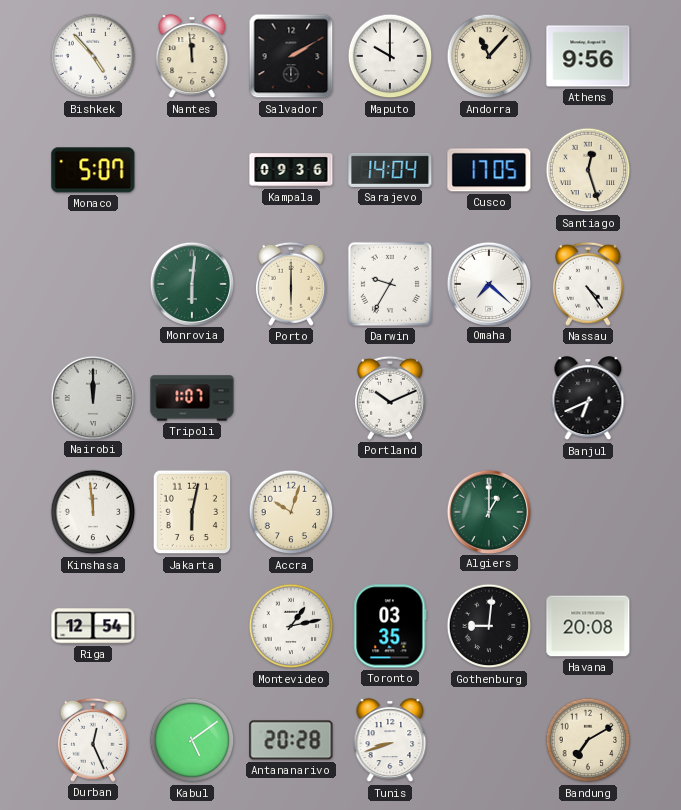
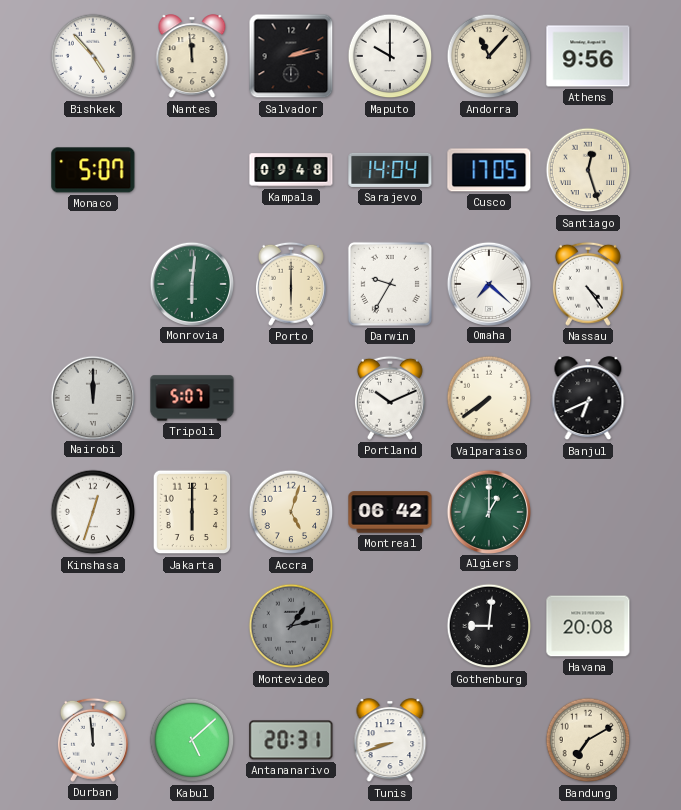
Salvador: 2:10 -> 2:13
Kampala: 09:36 -> 09:48
Tripoli: 1:07 -> 5:07
Valparaiso: none -> 7:39
Kinshasa: 11:59 -> 12:33
Jakarta: 6:02 -> 6:00
Accra: 10:03 -> 5:03
Montreal: none -> 06:42
Riga: 12:54 -> none
Montevideo dial: white -> grey
Toronto: 03:35 -> none
Durban: 12:26 -> 11:59
Kabul: 5:09 -> 5:08
Antananarivo: 20:28 -> 20:31
